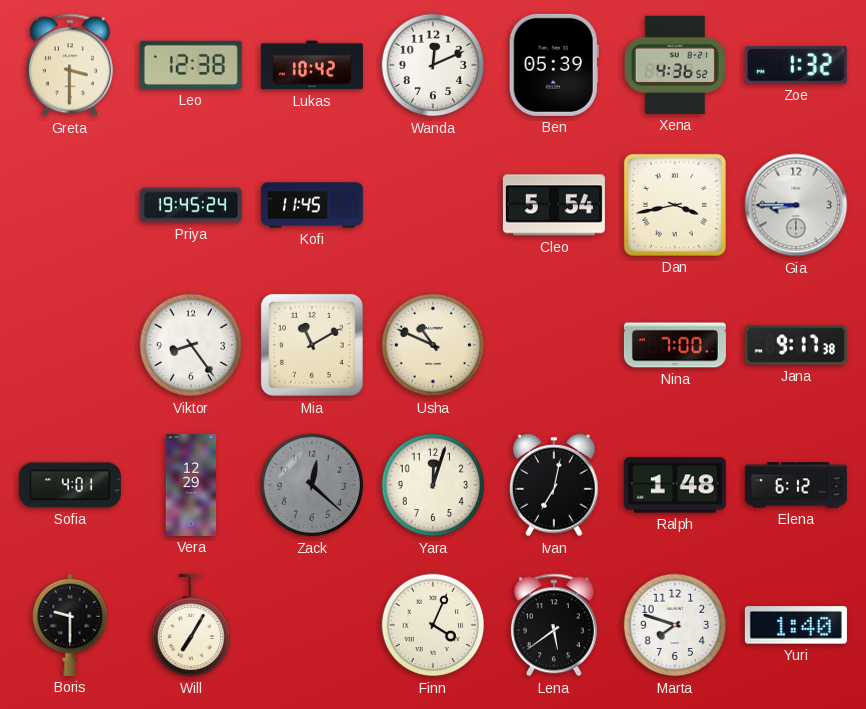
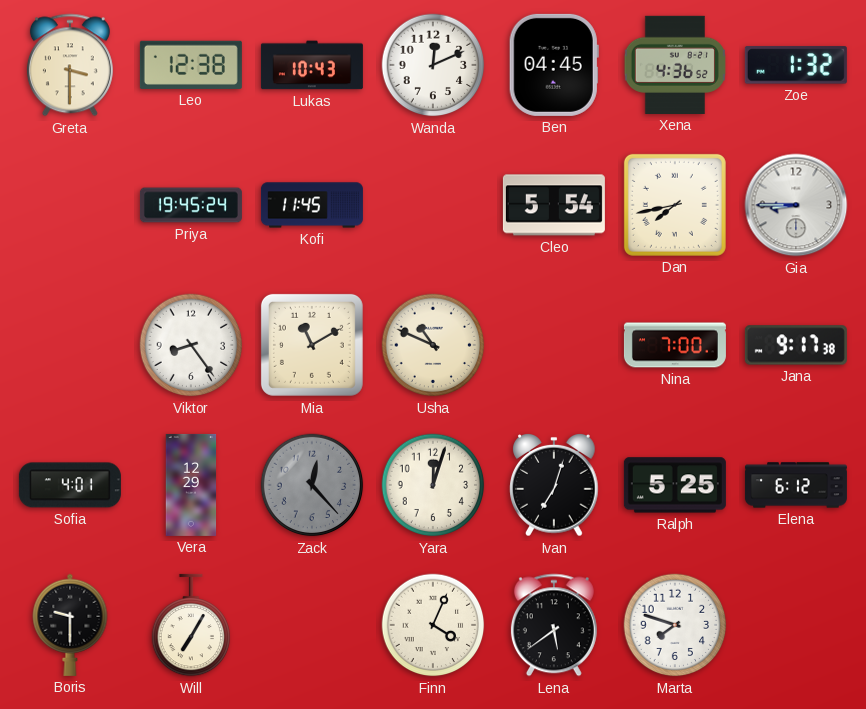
Lukas: 10:42 -> 10:43
Ben: 05:39 -> 04:45
Dan: 3:43 -> 7:43
Zack: 12:22 -> 12:23
Ivan: 7:02 -> 7:03
Ralph: 1:48 -> 5:25
Yuri: 1:40 -> none
